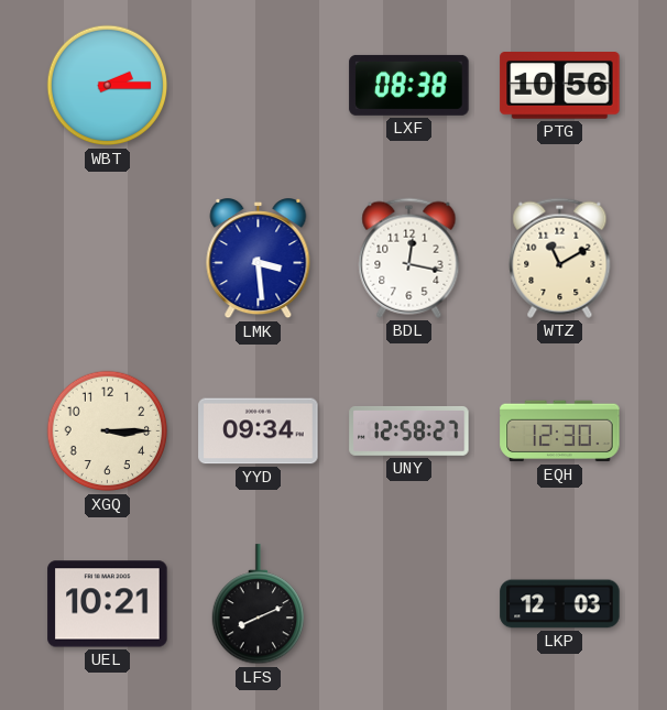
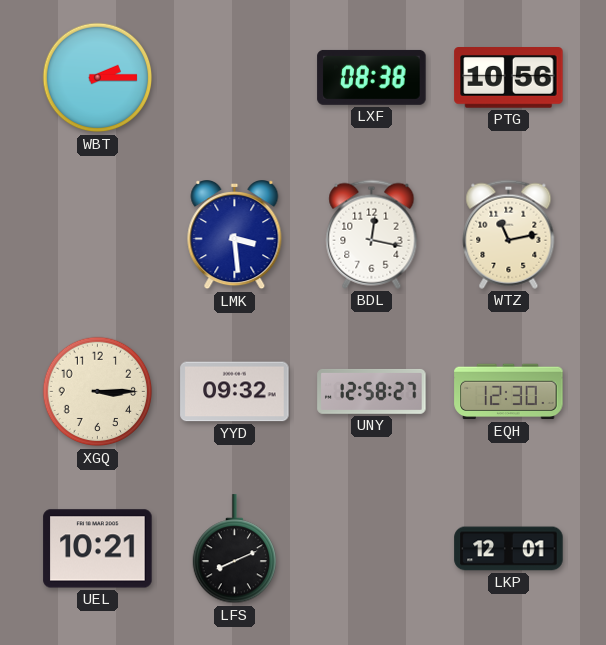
WTZ: 11:10 -> 11:13
YYD: 09:34 -> 09:32
LKP: 12:03 -> 12:01
